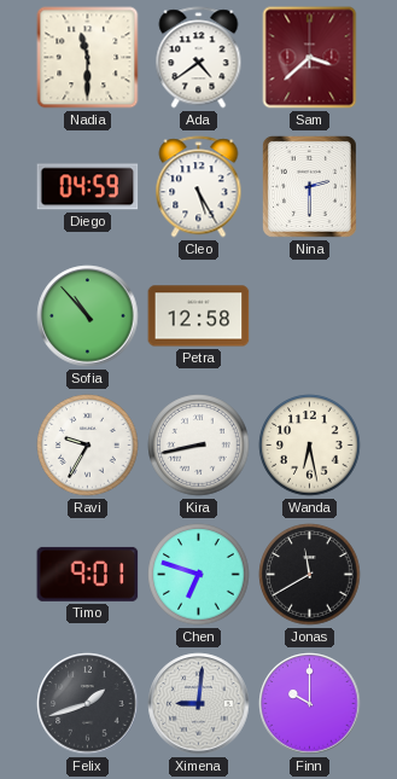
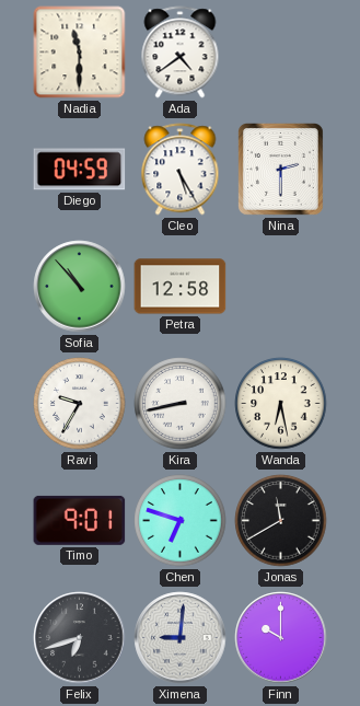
Sam: 3:38 -> none
Felix: 1:42 -> 6:42
